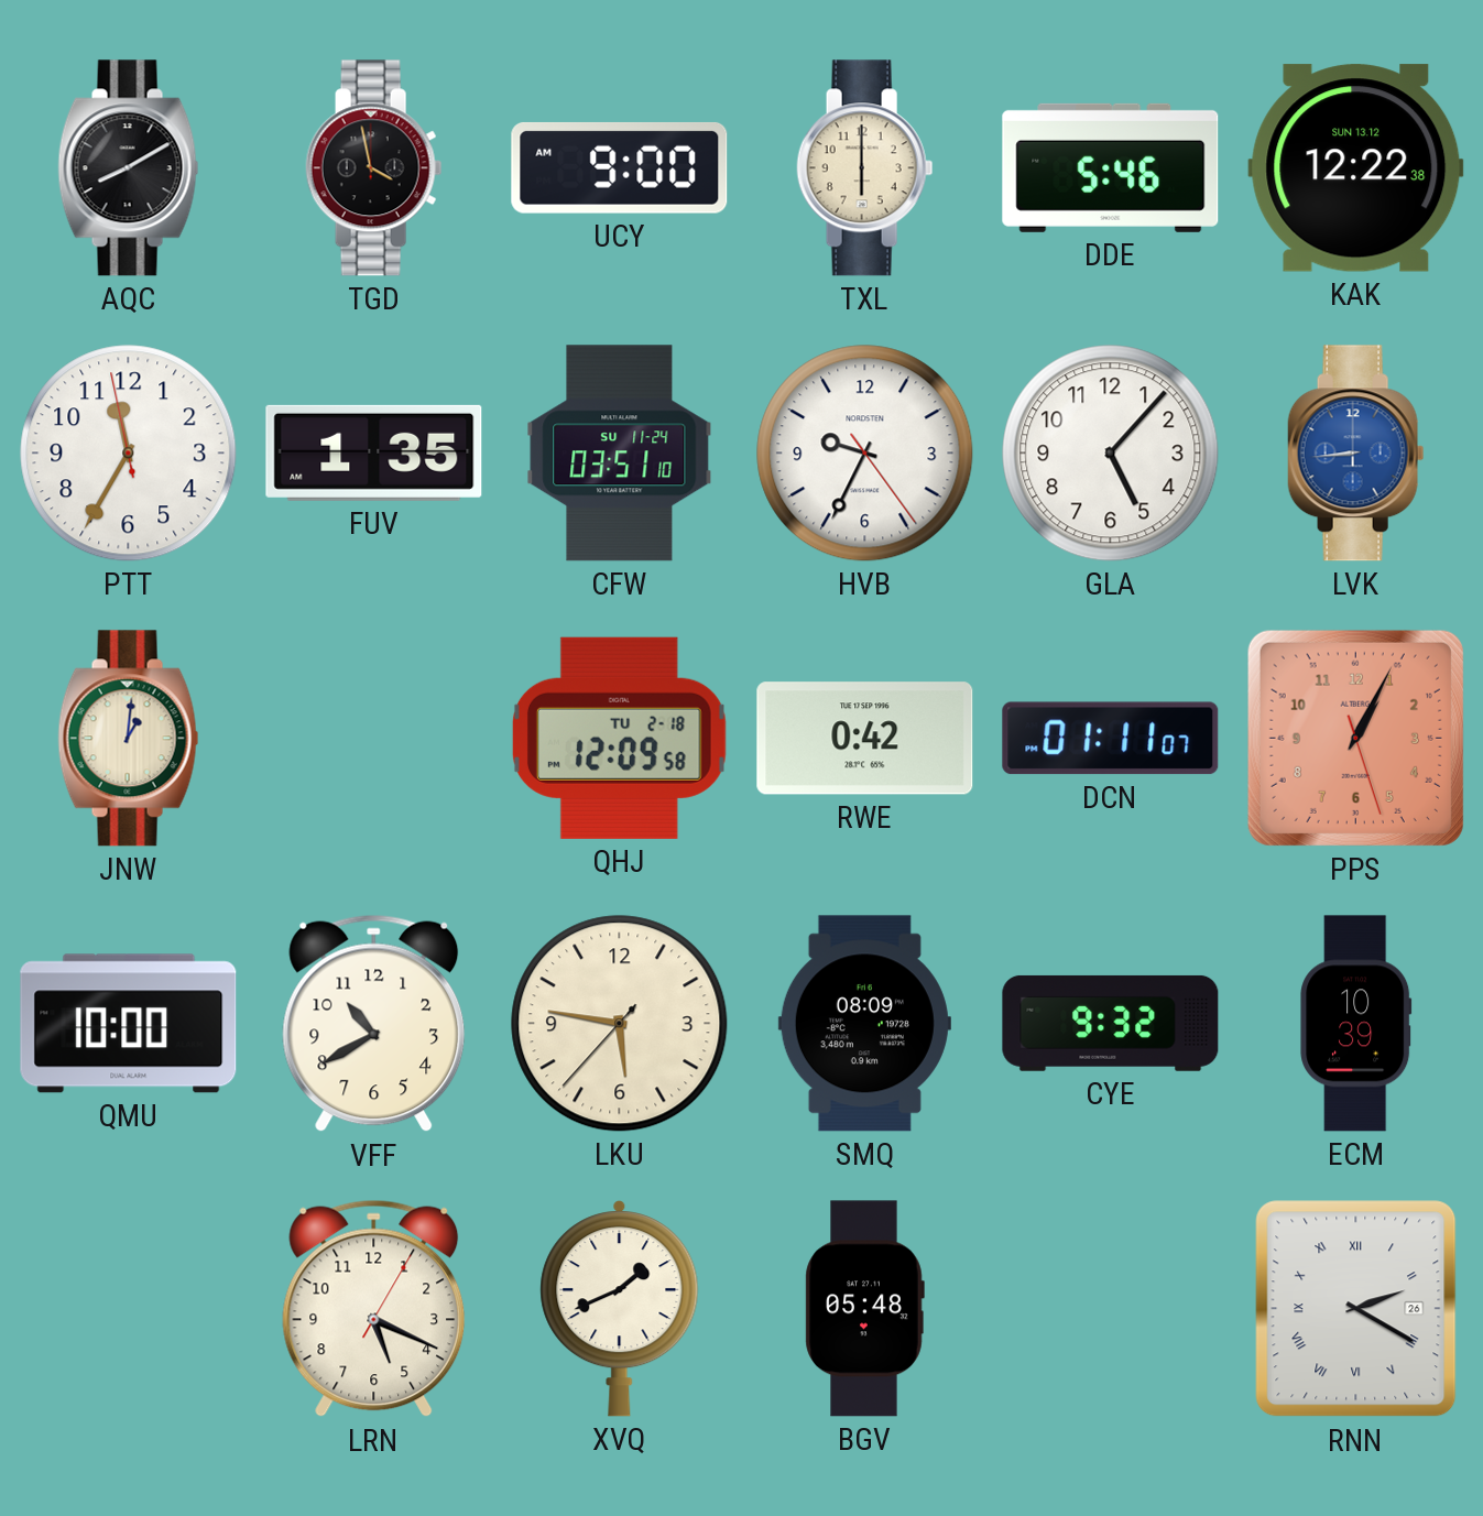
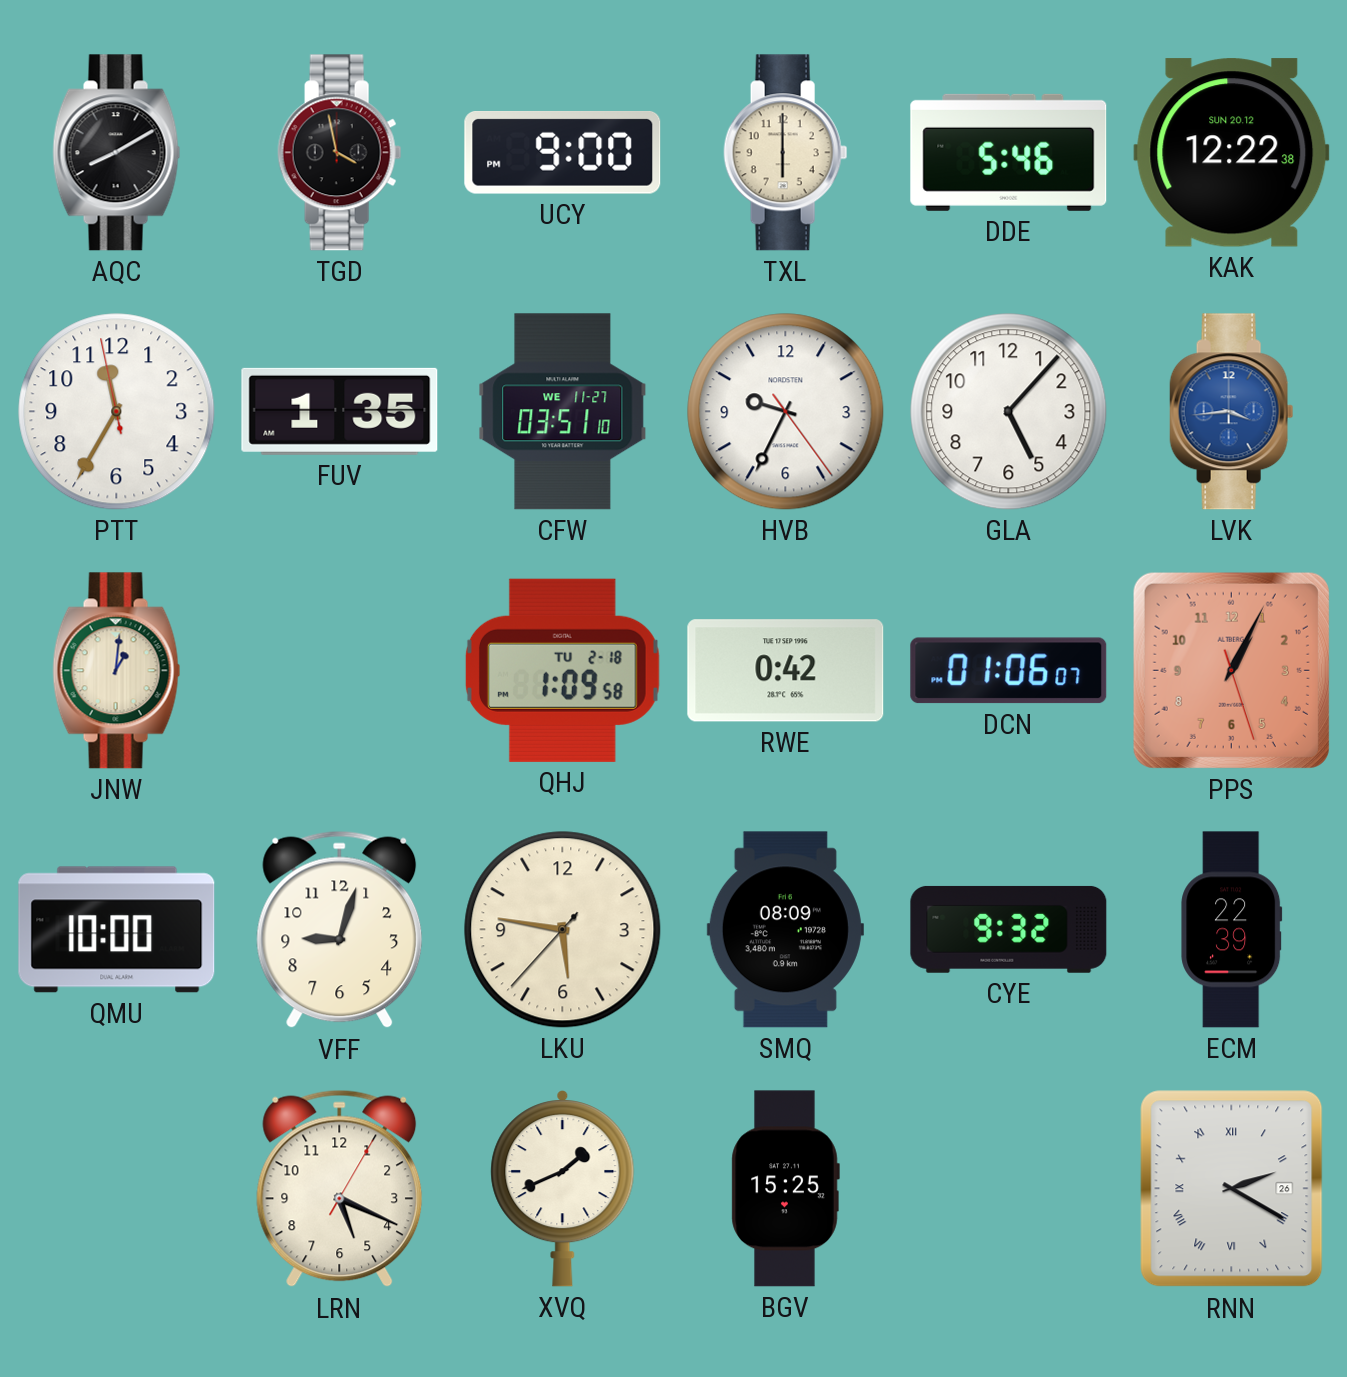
UCY: 9:00 AM -> 9:00 PM
KAK date: SUN 13.12 -> SUN 20.12
CFW date: SU 11-24 -> WE 11-27
LVK: 8:44 -> 3:44
QHJ: 12:09 -> 1:09
DCN: 01:11 -> 01:06
VFF: 10:40 -> 9:03
ECM: 10:39 -> 22:39
BGV: 05:48 -> 15:25
